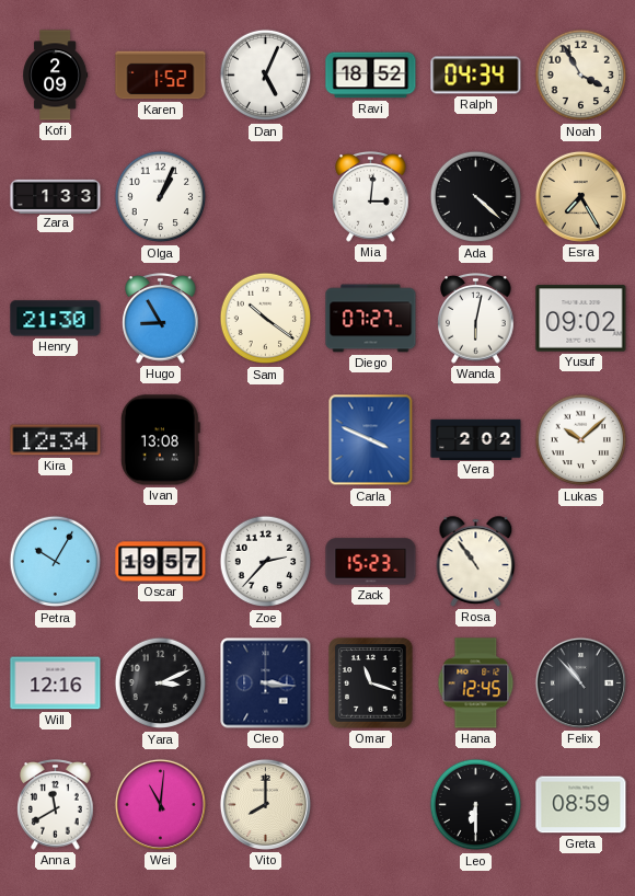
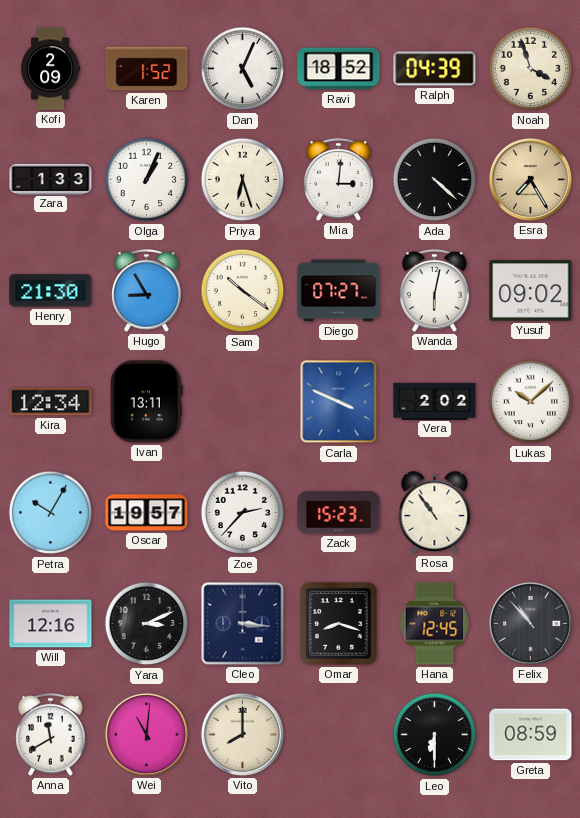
Ralph: 04:34 -> 04:39
Noah: 3:55 -> 3:57
Priya: none -> 6:27
Ivan: 13:08 -> 13:11
Omar: 11:18 -> 8:18
